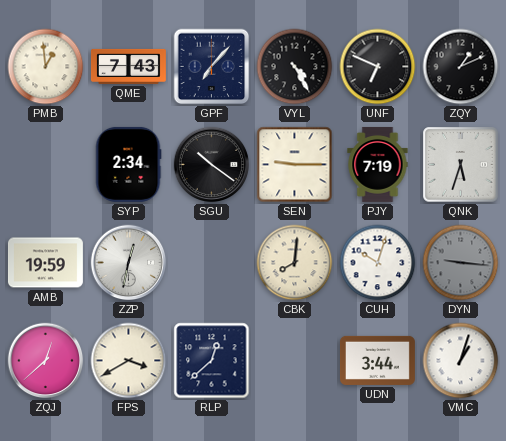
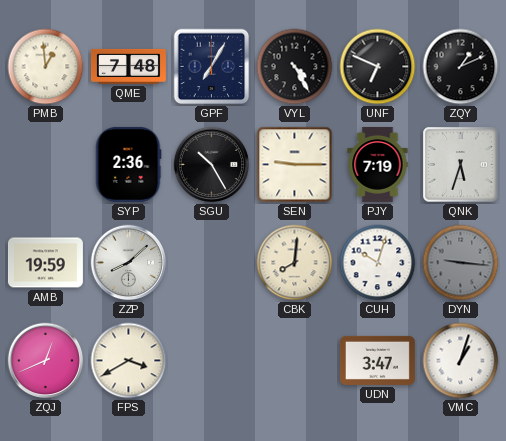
QME: 7:43 -> 7:48
GPF: 7:07 -> 7:05
SYP: 2:34 -> 2:36
SGU: 10:21 -> 10:25
ZZP: 12:32 -> 8:08
ZQJ: 12:38 -> 12:41
RLP: 12:38 -> none
UDN: 3:44 -> 3:47
